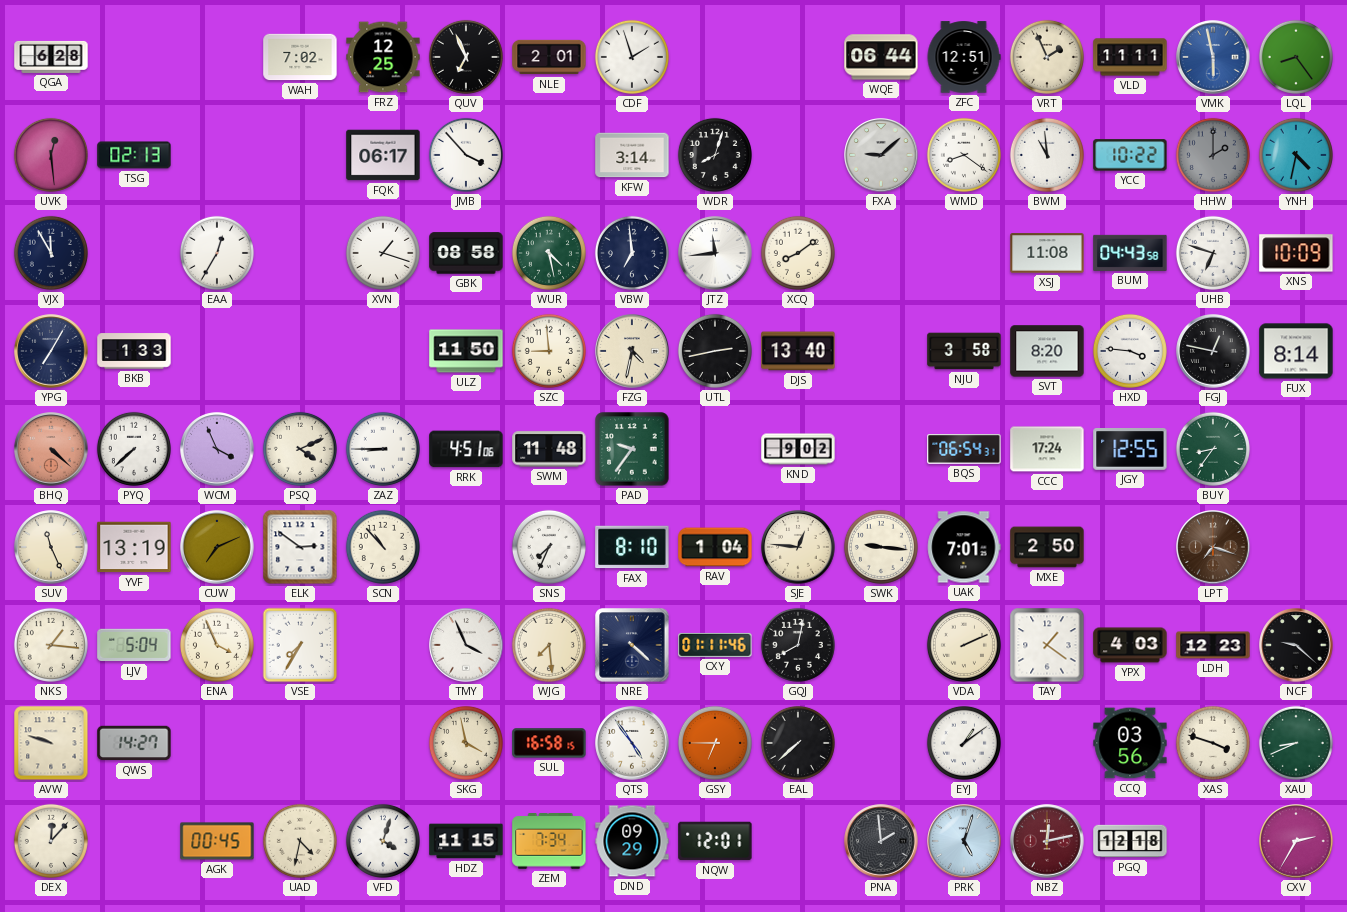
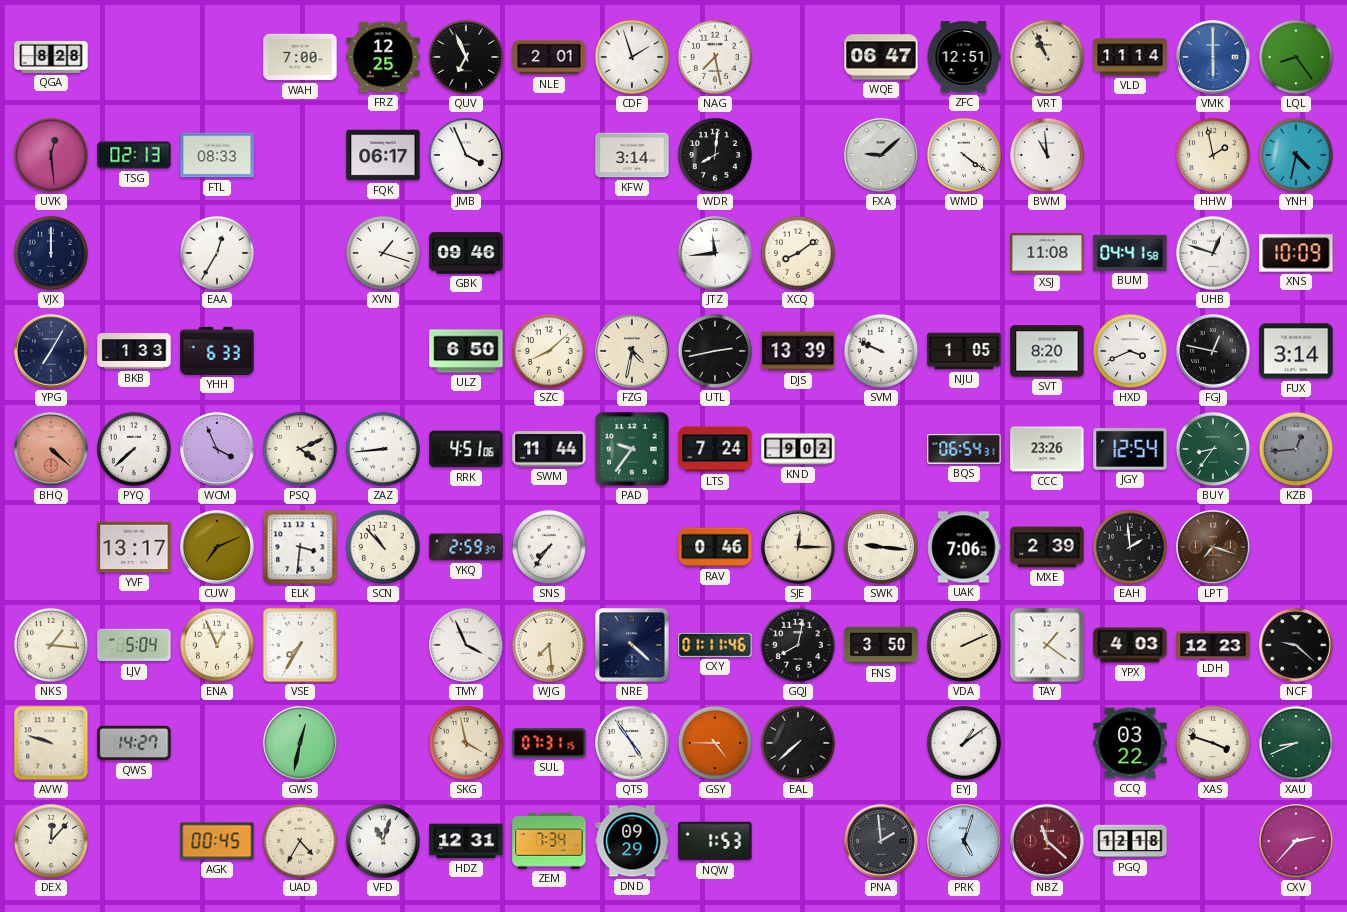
QGA: 6:28 -> 8:28
WAH: 7:02 -> 7:00
NAG: none -> 7:28
WQE: 06:44 -> 06:47
VRT: 1:56 -> 10:56
VLD: 11:11 -> 11:14
VMK: 5:58 -> 6:00
FTL: none -> 08:33
JMB: 3:53 -> 3:56
WDR: 8:03 -> 8:01
WMD: 8:21 -> 4:21
YCC: 10:22 -> none
HHW: 2:00 -> 1:58
HHW dial: grey -> cream
VJX: 11:55 -> 12:00
GBK: 08:58 -> 09:46
WUR: 4:28 -> none
VBW: 6:59 -> none
BUM: 04:43 -> 04:41
UHB: 6:48 -> 12:48
YHH: none -> 6:33
ULZ: 11:50 -> 6:50
SZC: 8:59 -> 8:08
DJS: 13:40 -> 13:39
SVM: none -> 9:49
NJU: 3:58 -> 1:05
HXD: 3:46 -> 3:41
FUX: 8:14 -> 3:14
ZAZ: 8:45 -> 8:44
SWM: 11:48 -> 11:44
LTS: none -> 7:24
CCC: 17:24 -> 23:26
JGY: 12:55 -> 12:54
KZB: none -> 12:44
SUV: 11:26 -> none
YVF: 13:19 -> 13:17
ELK: 2:51 -> 3:31
YKQ: none -> 2:59
SNS: 7:34 -> 7:36
FAX: 8:10 -> none
RAV: 1:04 -> 0:46
SJE: 12:46 -> 12:15
UAK: 7:01 -> 7:06
MXE: 2:50 -> 2:39
EAH: none -> 1:59
ENA: 3:56 -> 12:56
FNS: none -> 3:50
GWS: none -> 12:32
SUL: 16:58 -> 07:31
GSY: 6:45 -> 4:45
CCQ: 03:56 -> 03:22
UAD: 4:32 -> 4:35
VFD: 4:03 -> 11:03
HDZ: 11:15 -> 12:31
NQW: 12:01 -> 1:53
NBZ: 12:13 -> 11:22
CXV: 2:35 -> 2:37
